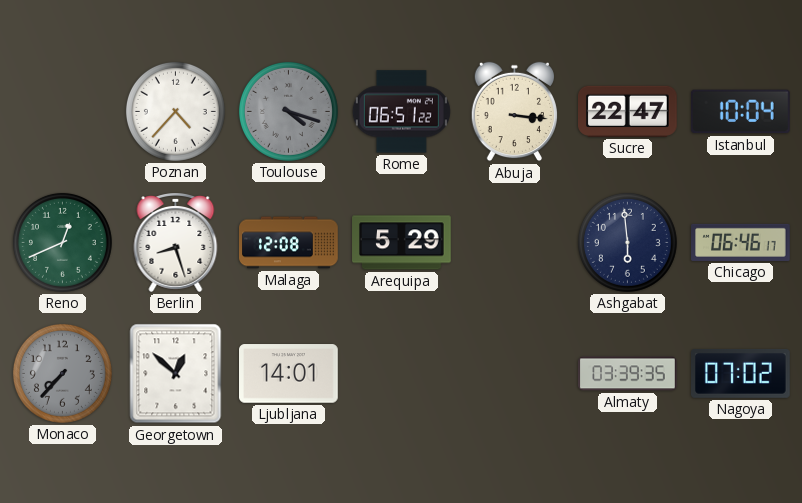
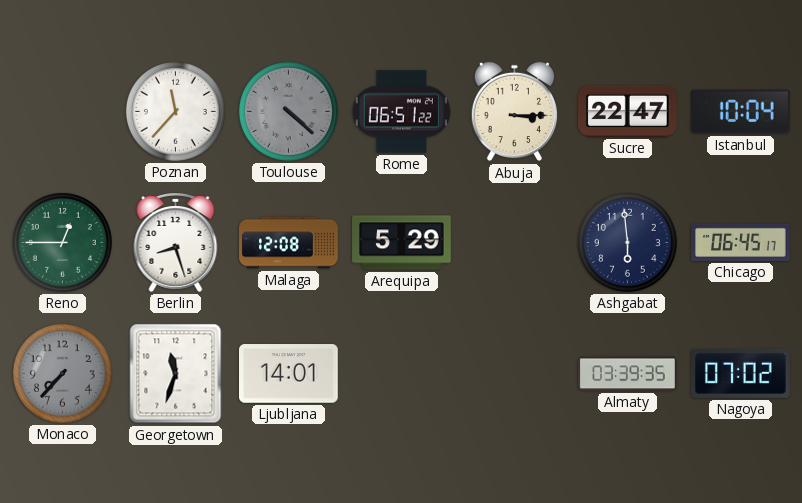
Poznan: 4:37 -> 11:37
Toulouse: 4:18 -> 4:22
Abuja: 3:16 -> 3:15
Reno: 12:41 -> 12:45
Chicago: 06:46 -> 06:45
Georgetown: 12:52 -> 11:33
